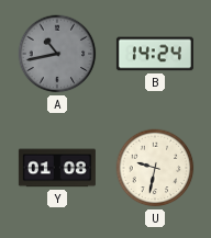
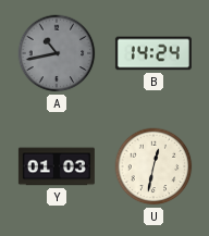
Y: 01:08 -> 01:03
U: 9:32 -> 12:32
